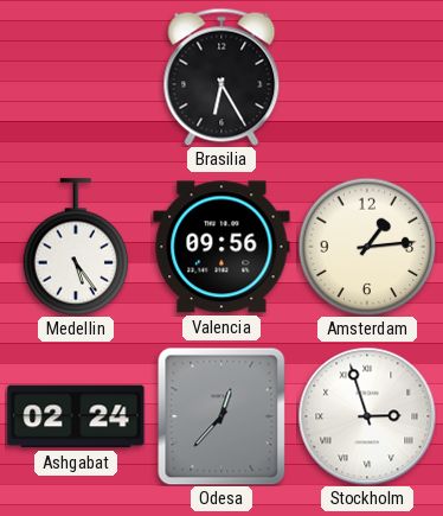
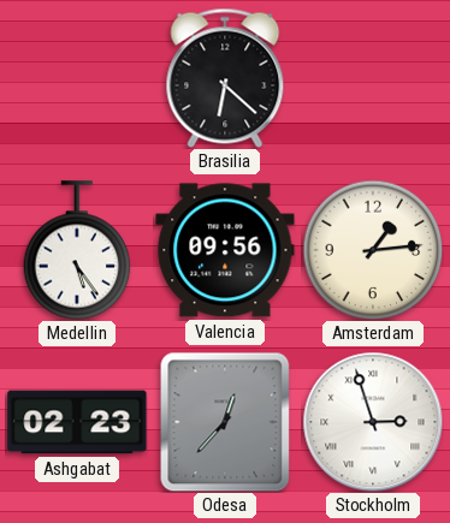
Brasilia: 6:25 -> 6:22
Ashgabat: 02:24 -> 02:23
